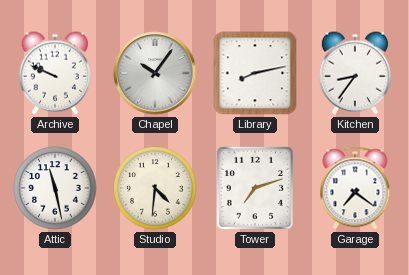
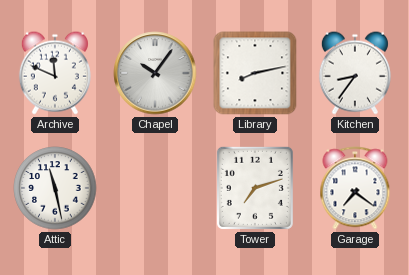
Archive: 9:49 -> 11:49
Studio: 4:31 -> none
